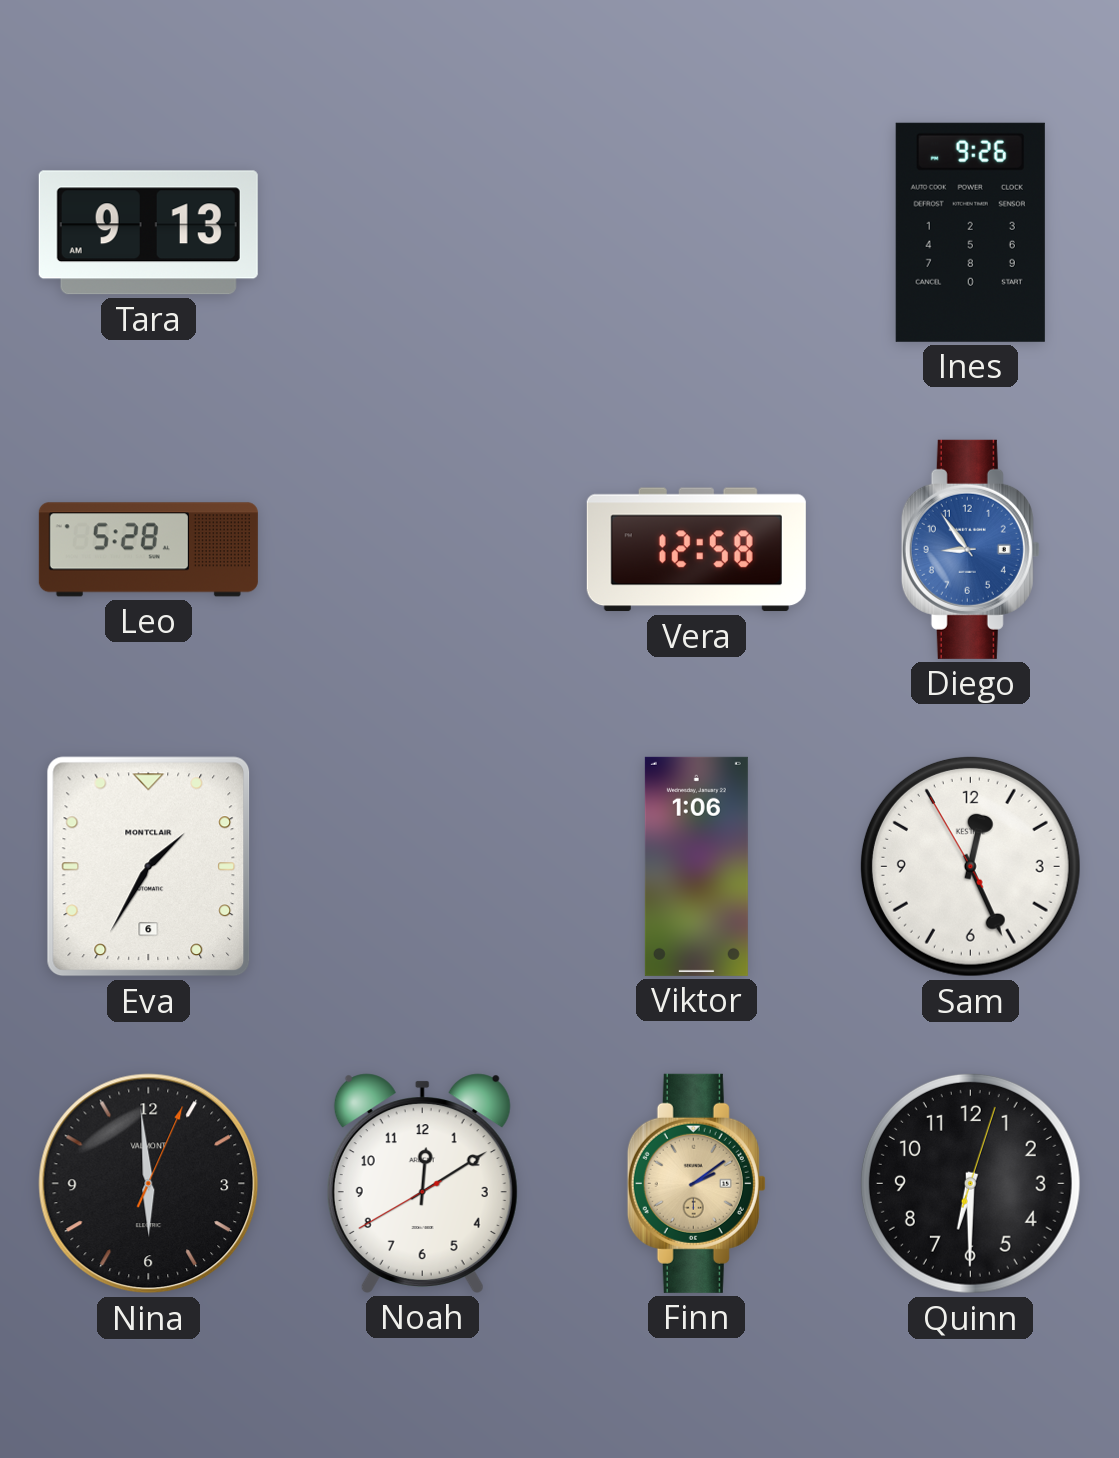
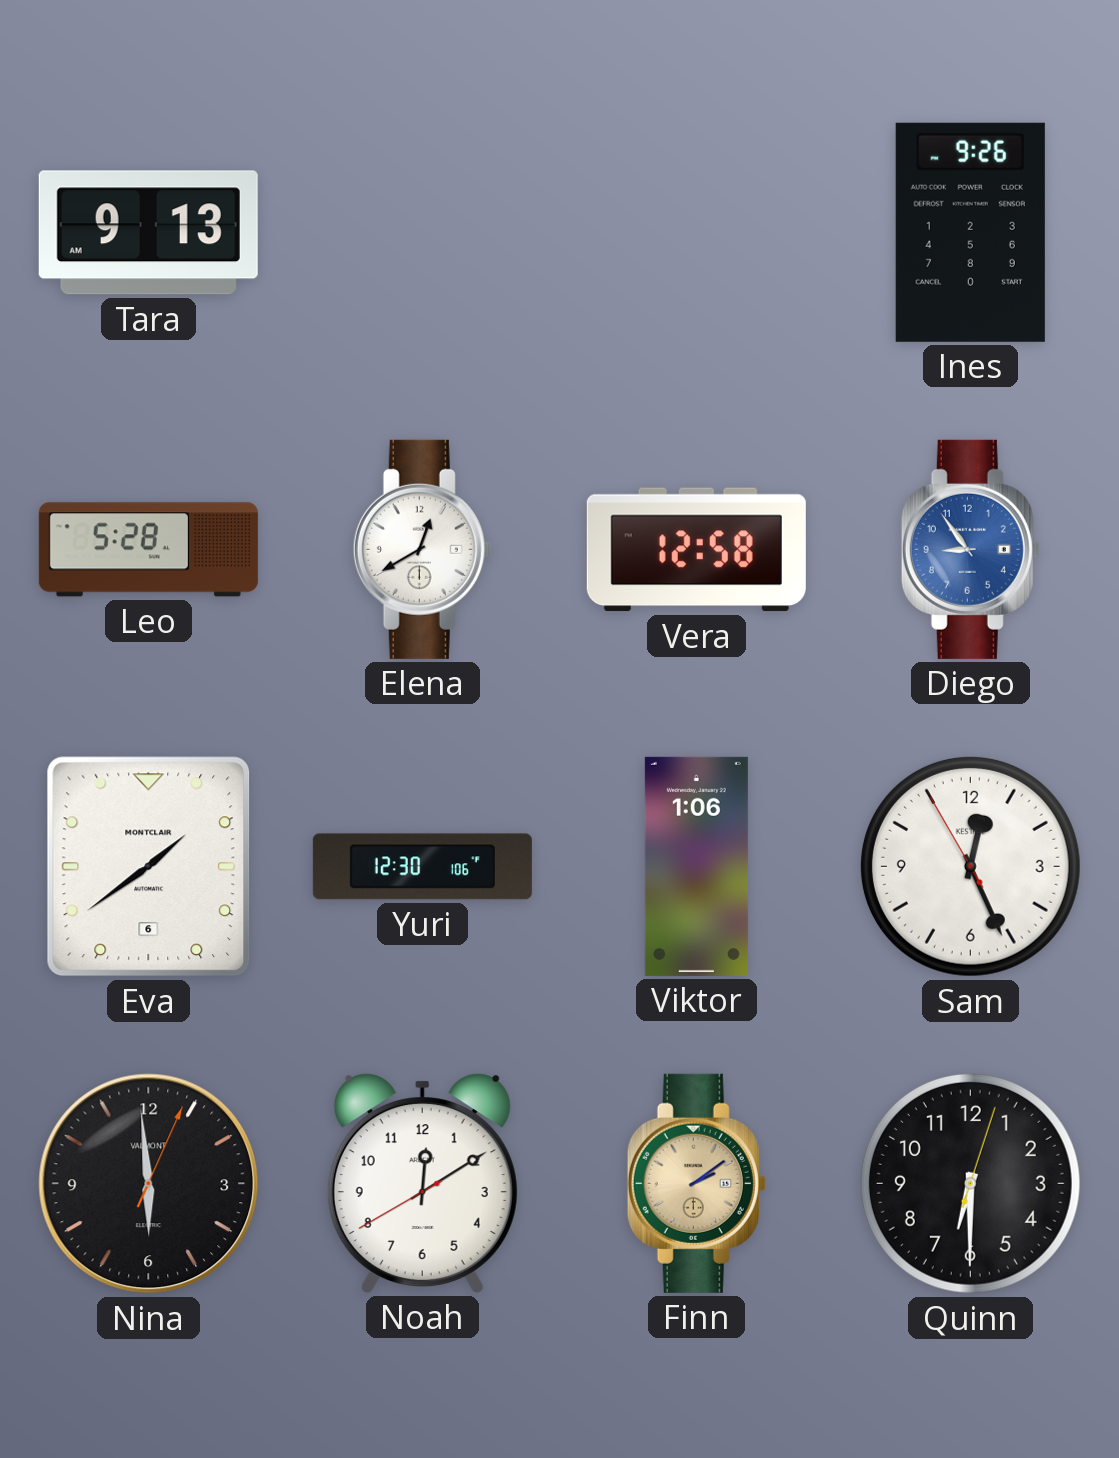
Elena: none -> 12:40
Eva: 1:35 -> 1:39
Yuri: none -> 12:30
